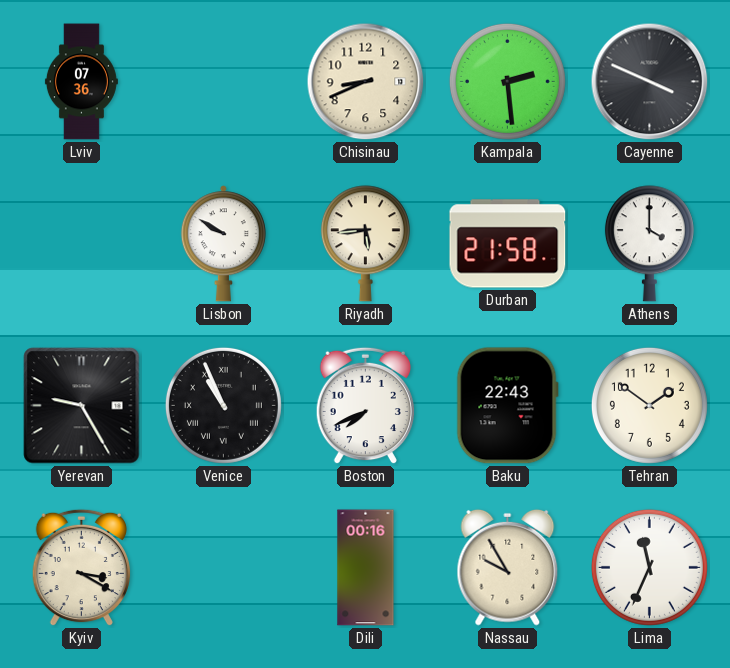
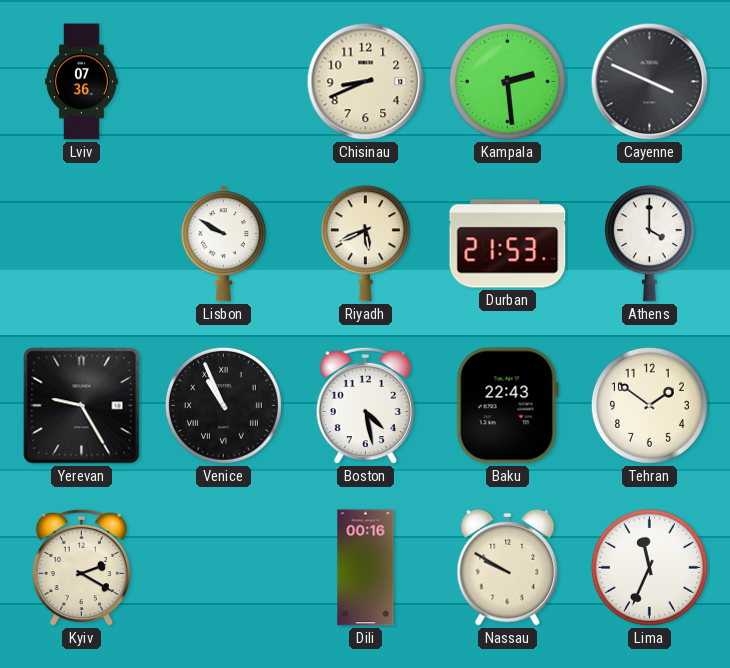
Riyadh: 5:44 -> 5:41
Durban: 21:58 -> 21:53
Boston: 7:41 -> 4:28
Kyiv: 3:20 -> 2:20
Nassau: 9:55 -> 9:50
